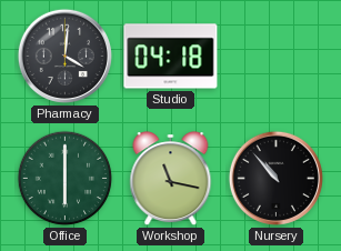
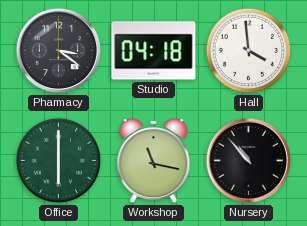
Pharmacy: 4:01 -> 3:21
Hall: none -> 3:59
